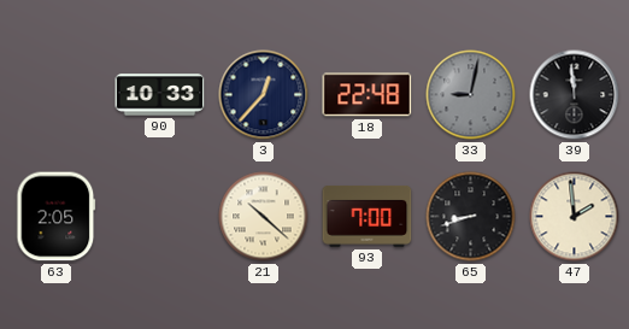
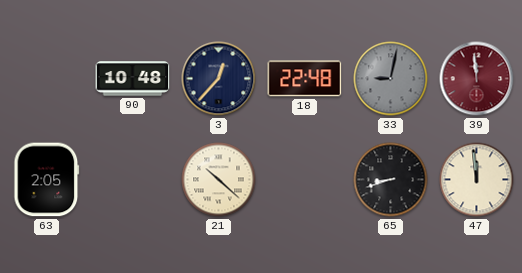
90: 10:33 -> 10:48
39 dial: black -> burgundy
93: 7:00 -> none
47: 1:59 -> 11:59
